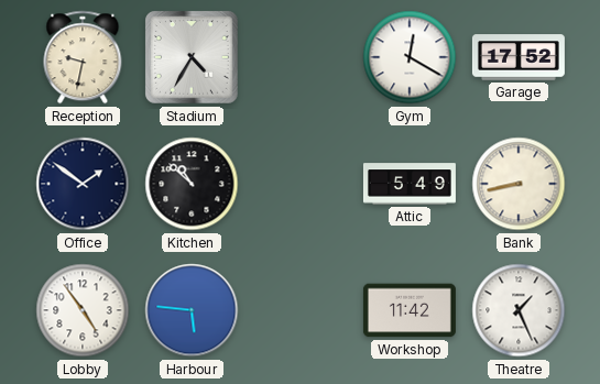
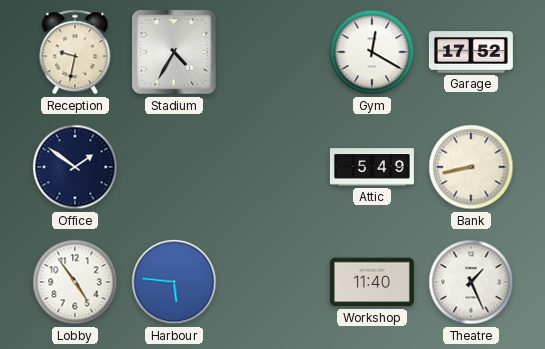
Kitchen: 10:52 -> none
Workshop: 11:42 -> 11:40
